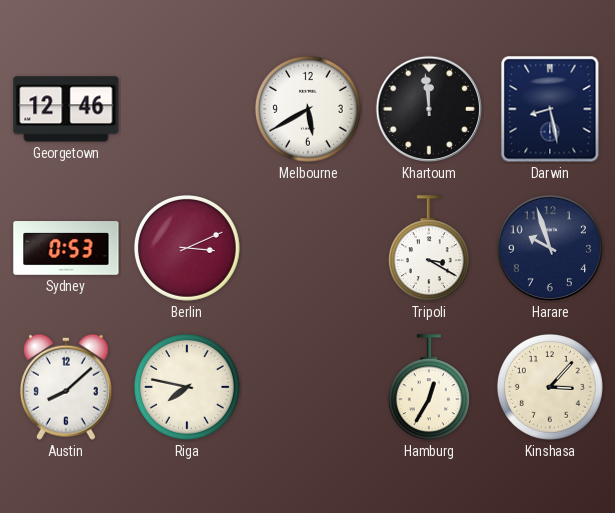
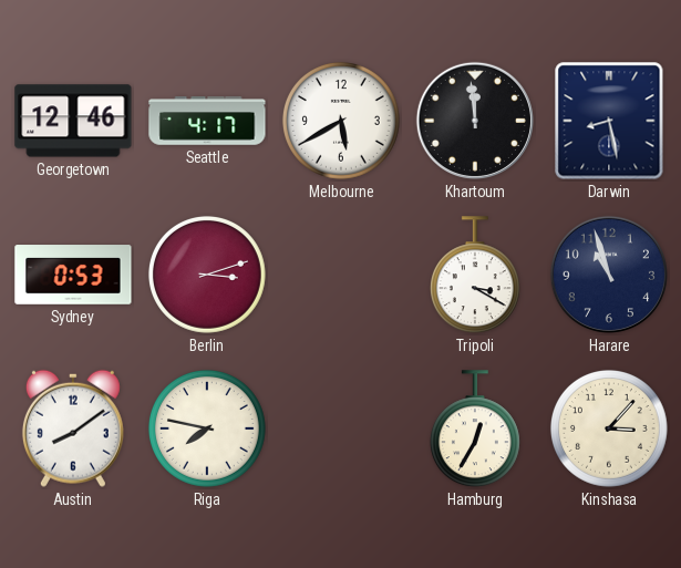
Seattle: none -> 4:17
Berlin: 3:11 -> 3:12
Harare: 9:57 -> 10:57
Austin: 8:08 -> 8:09
